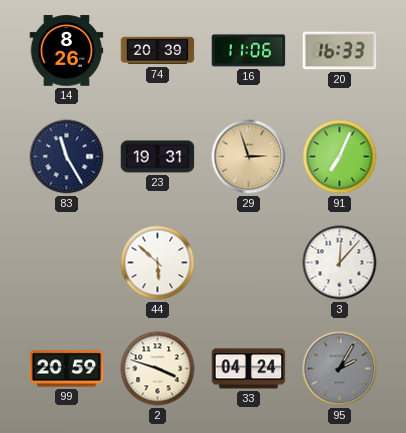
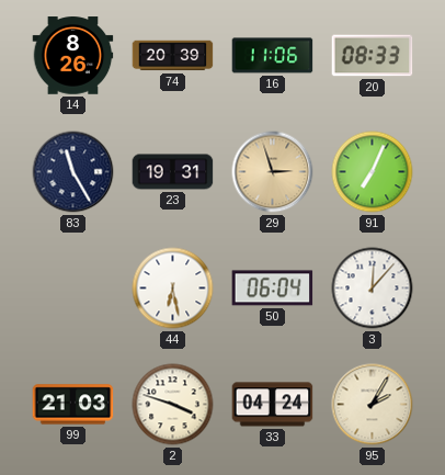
20: 16:33 -> 08:33
44: 5:52 -> 6:28
50: none -> 06:04
99: 20:59 -> 21:03
95 dial: grey -> cream
